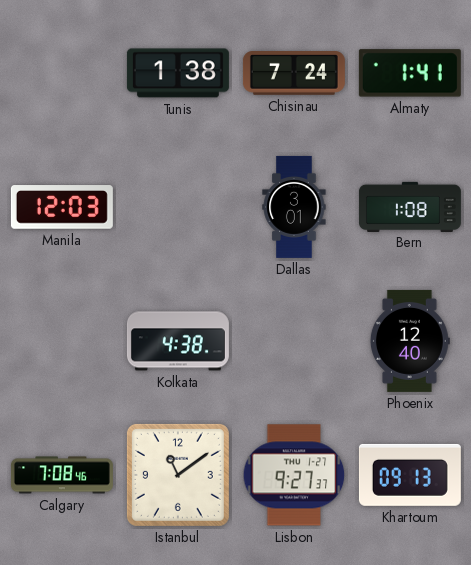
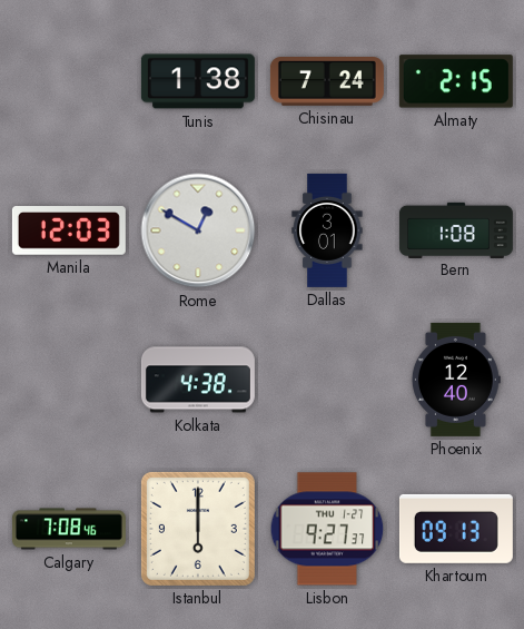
Almaty: 1:41 -> 2:15
Rome: none -> 12:50
Istanbul: 11:09 -> 6:00
